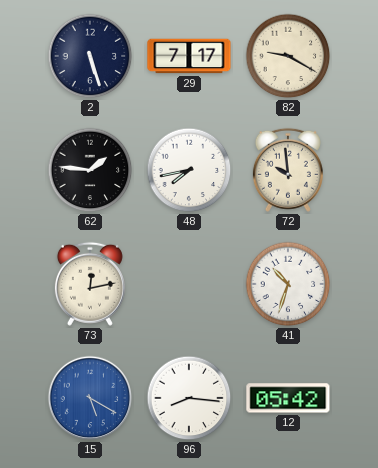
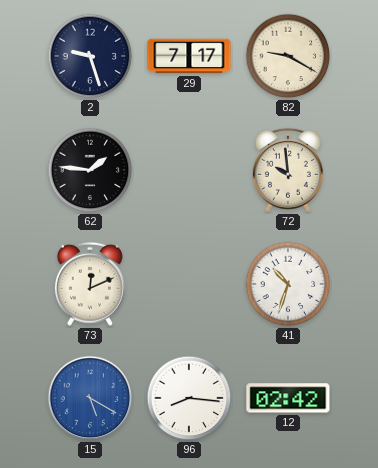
2: 5:27 -> 9:27
48: 7:43 -> none
73: 12:13 -> 12:11
12: 05:42 -> 02:42
